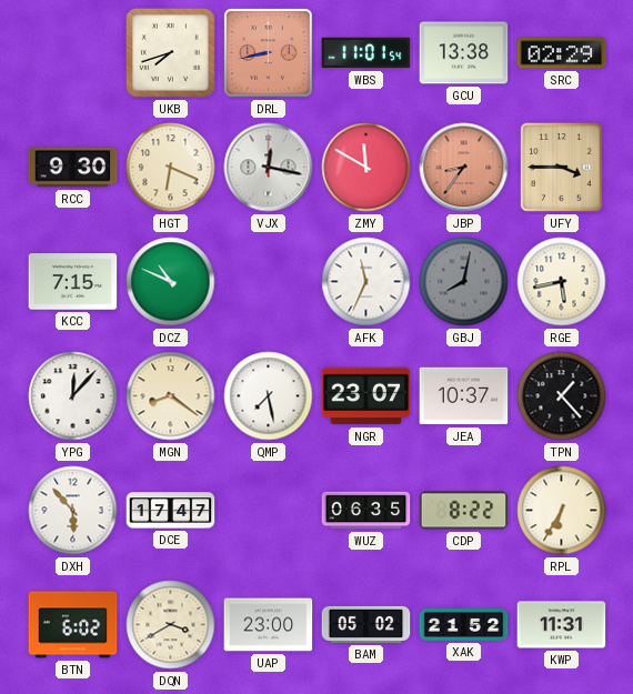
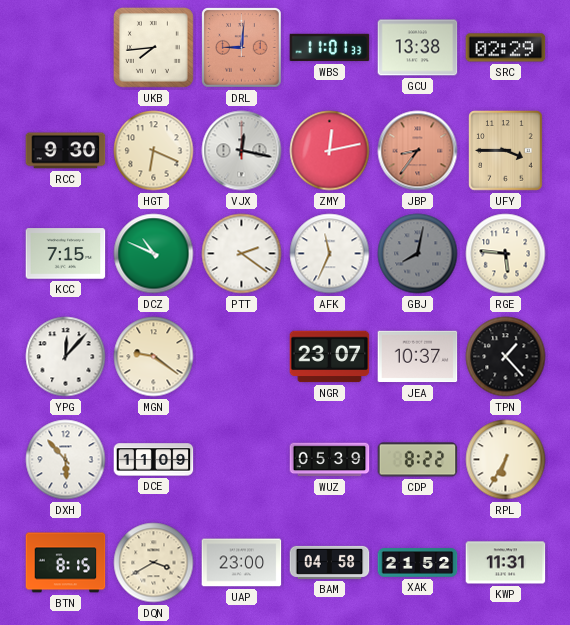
UKB: 7:42 -> 7:44
DRL: 8:43 -> 9:01
WBS: 11:01:54 -> 11:01:33
ZMY: 11:50 -> 12:13
PTT: none -> 2:21
RGE: 5:43 -> 5:46
MGN: 8:21 -> 9:21
QMP: 7:28 -> none
DCE: 17:47 -> 11:09
WUZ: 06:35 -> 05:39
BTN: 6:02 -> 8:15
BAM: 05:02 -> 04:58
